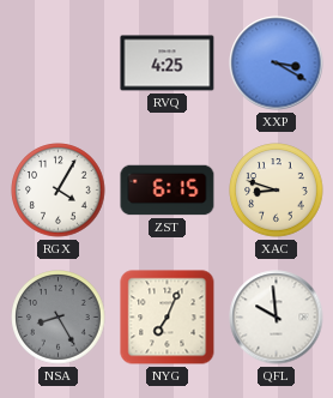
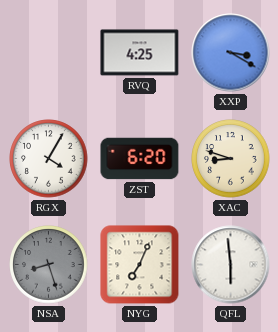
ZST: 6:15 -> 6:20
NSA: 8:25 -> 8:27
QFL: 9:59 -> 5:59
